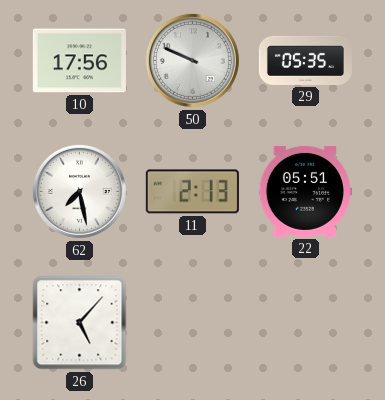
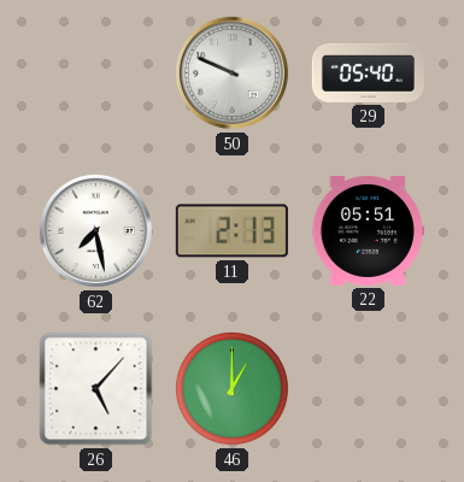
10: 17:56 -> none
29: 05:35 -> 05:40
46: none -> 1:00
